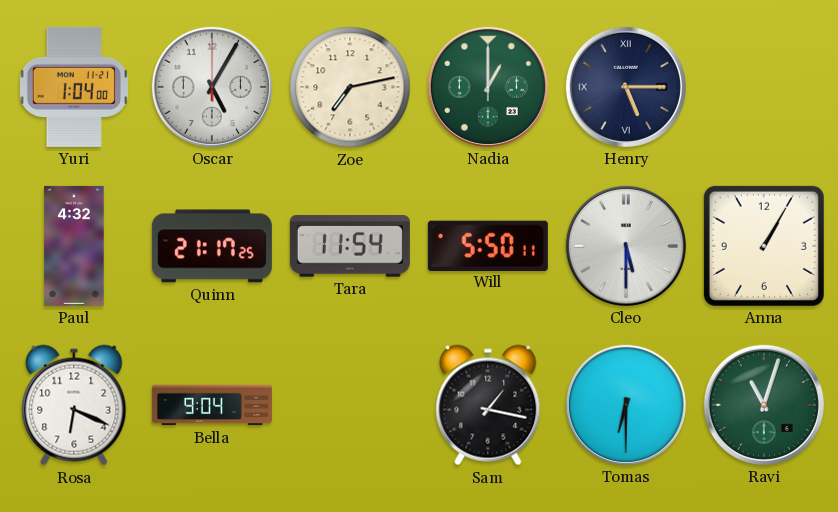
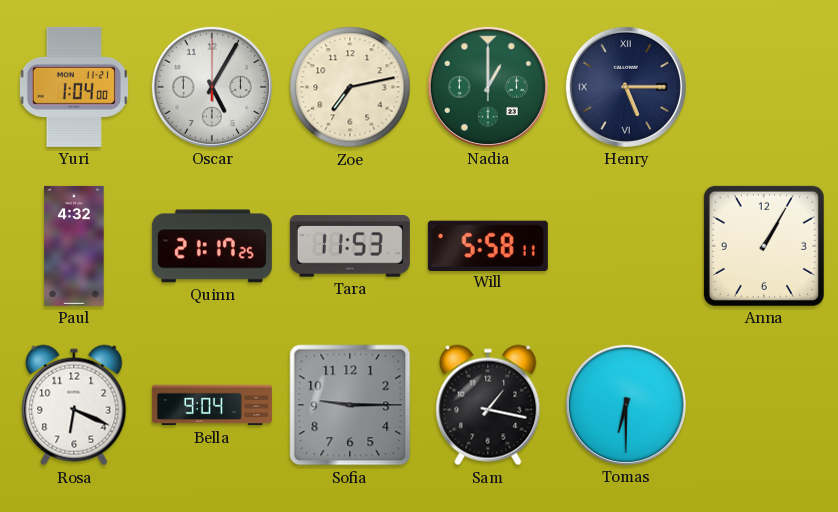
Tara: 11:54 -> 11:53
Will: 5:50 -> 5:58
Cleo: 5:30 -> none
Sofia: none -> 9:15
Ravi: 11:03 -> none
